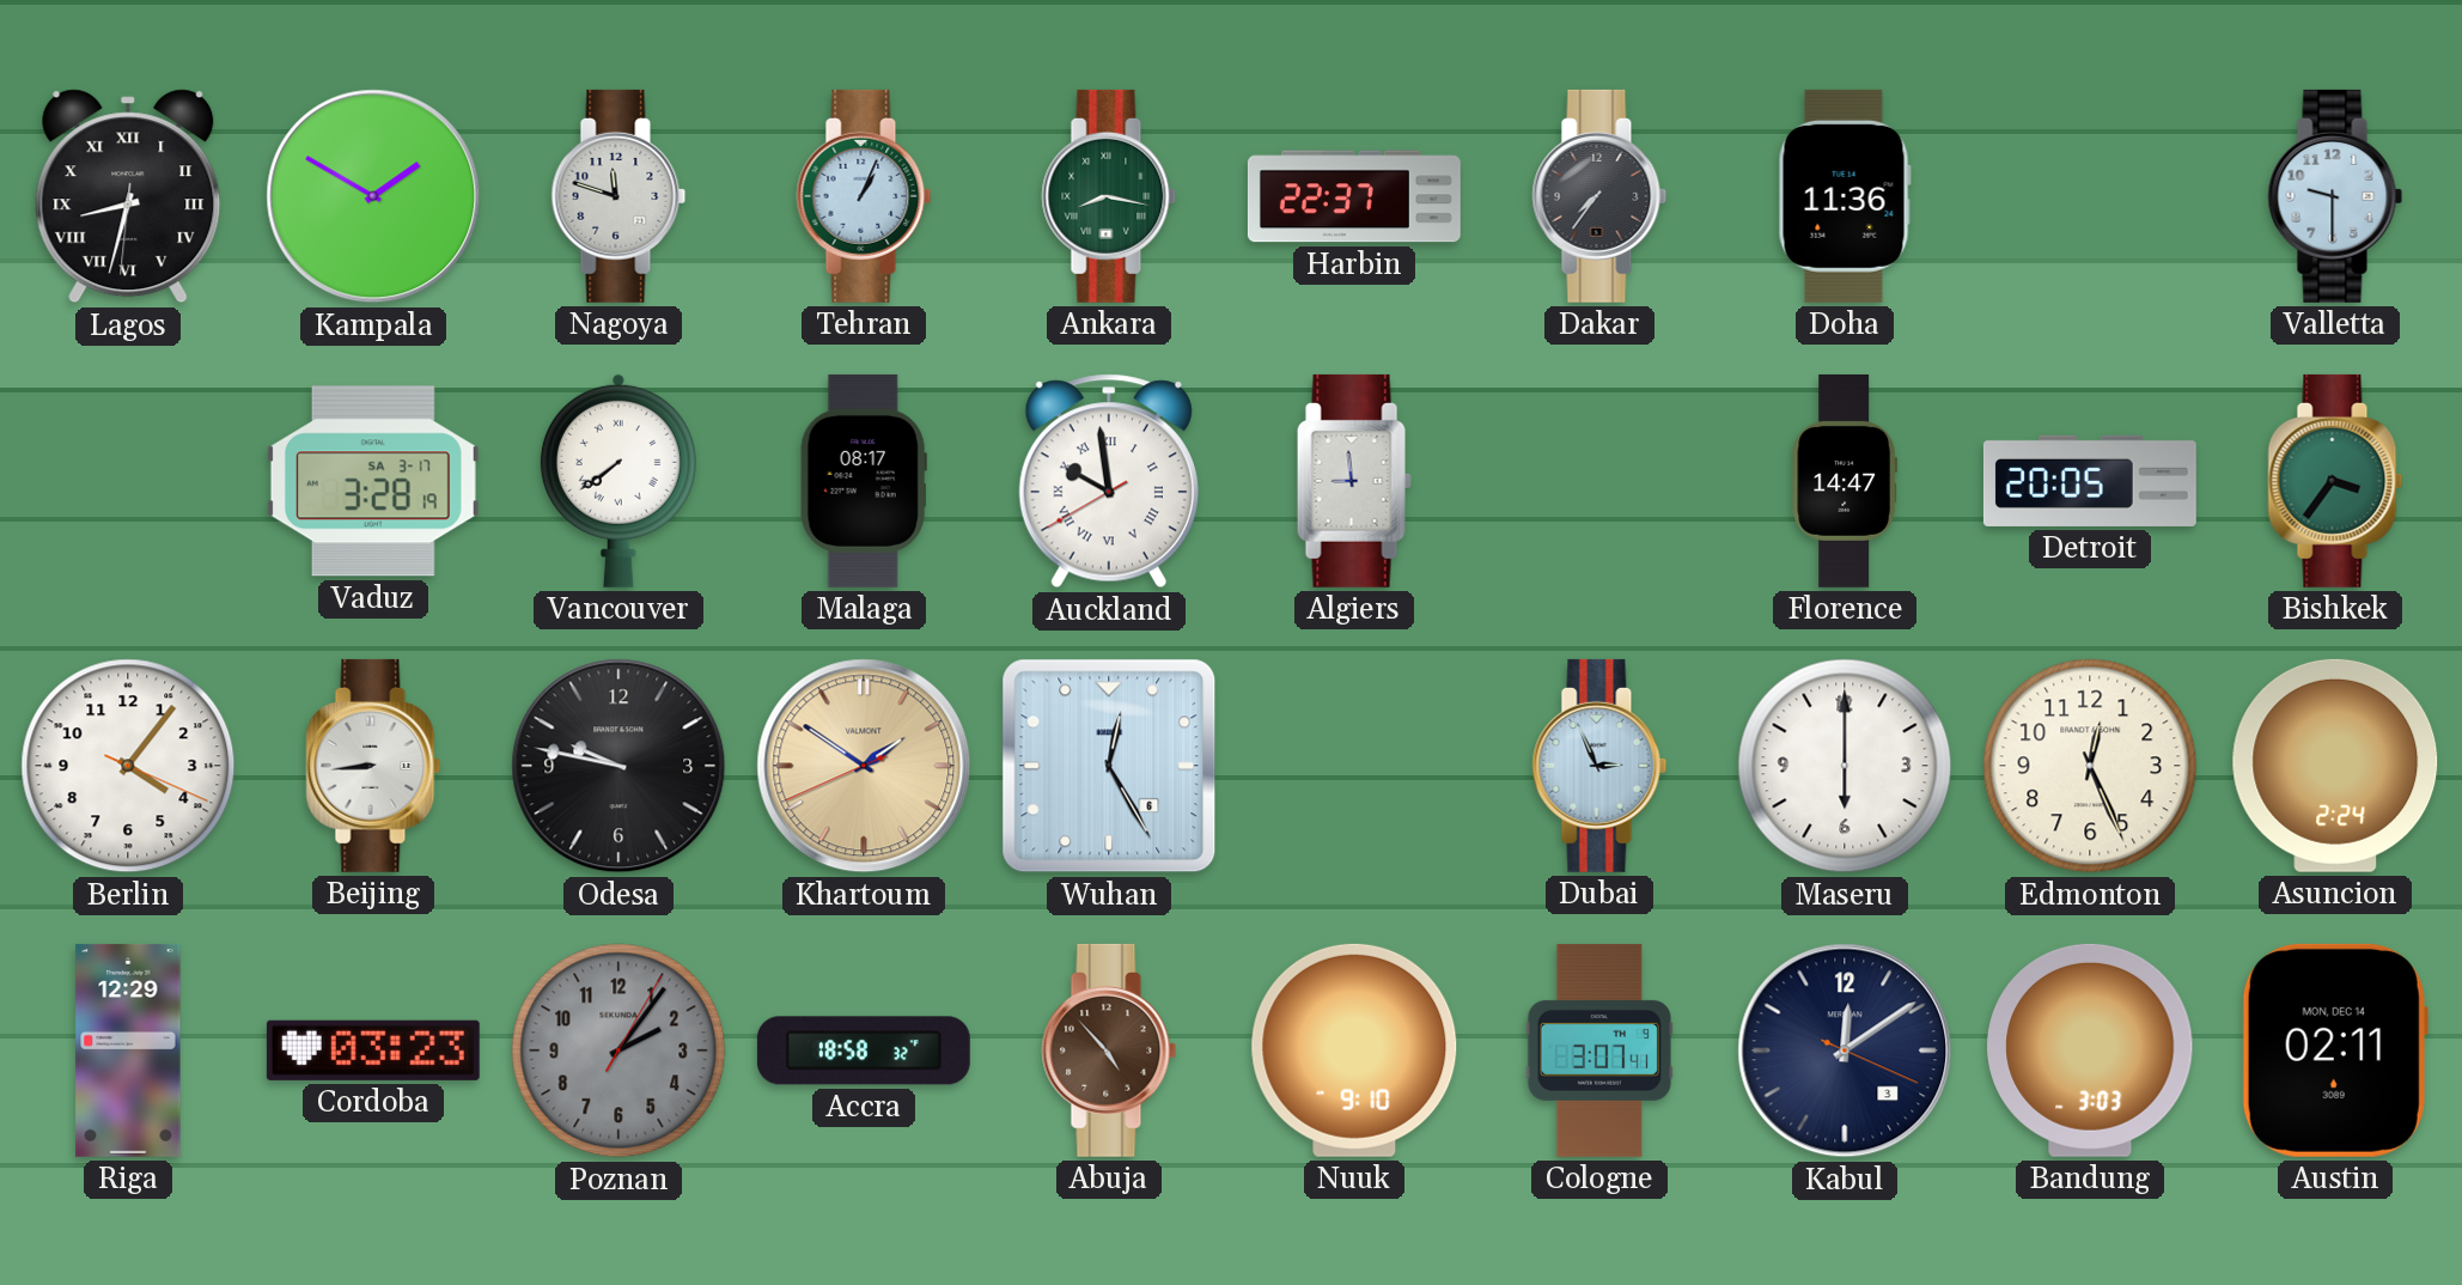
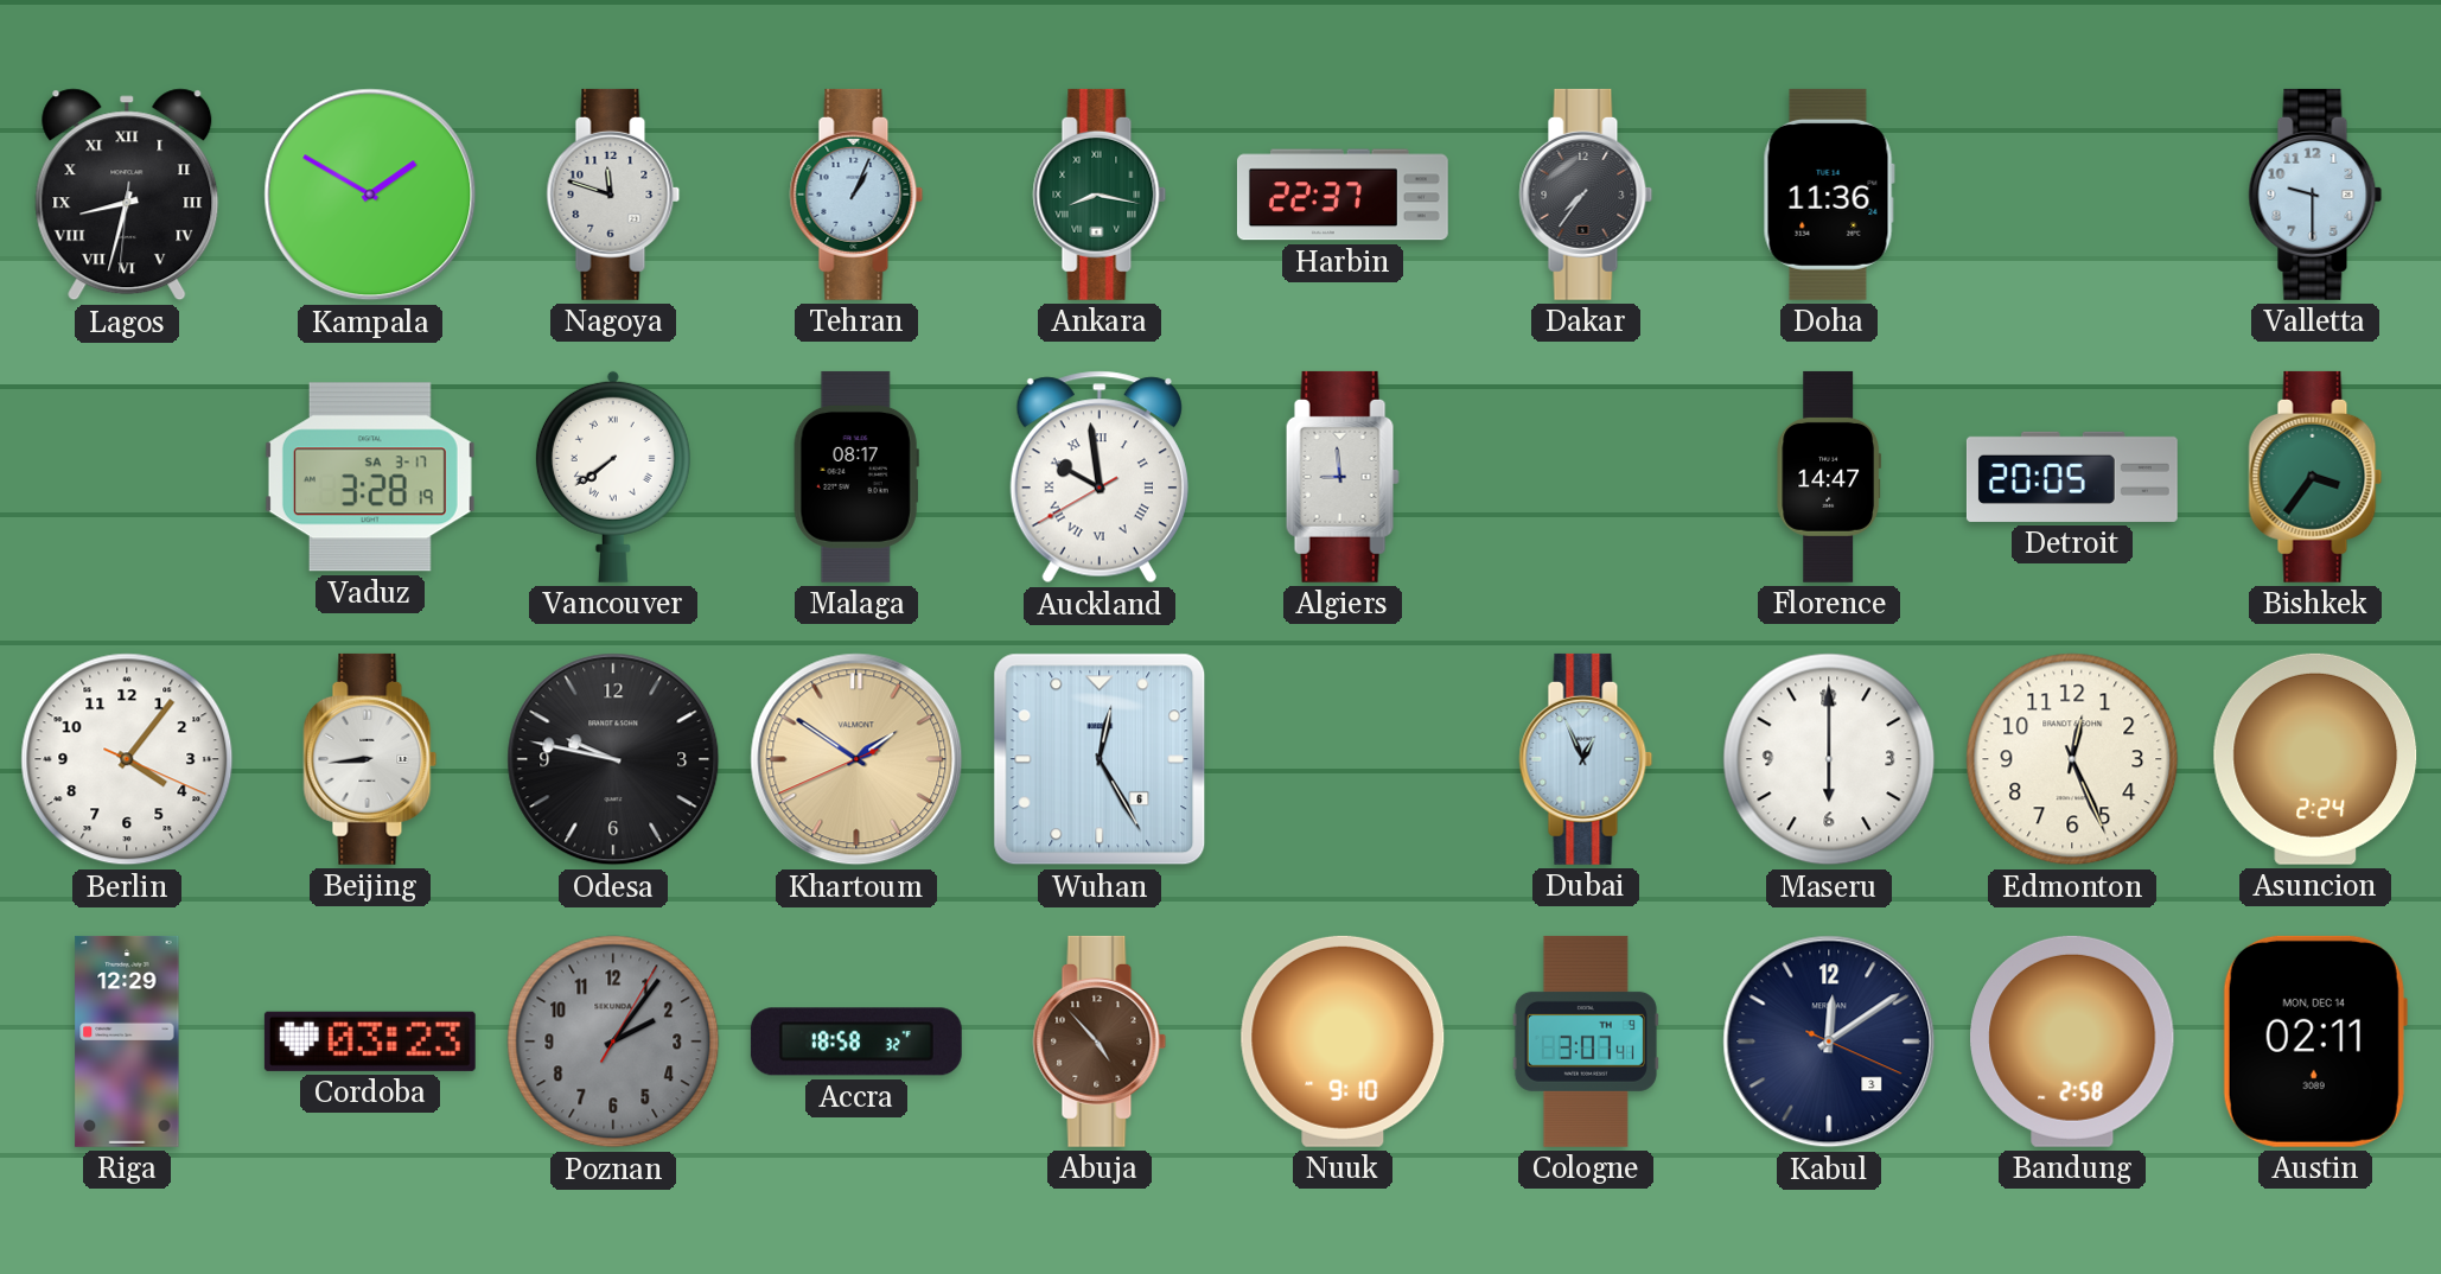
Dubai: 2:56 -> 12:56
Bandung: 3:03 -> 2:58
